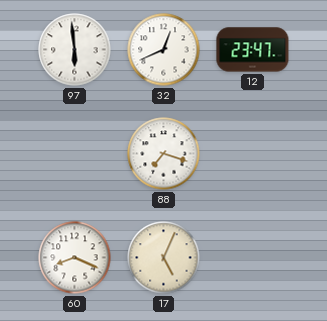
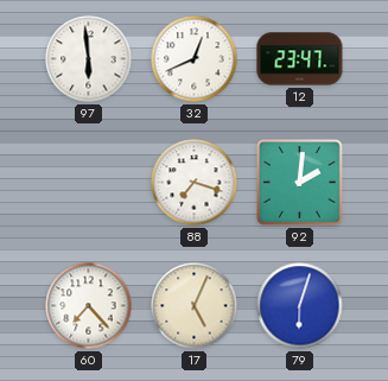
92: none -> 2:01
60: 8:19 -> 7:23
79: none -> 6:03
